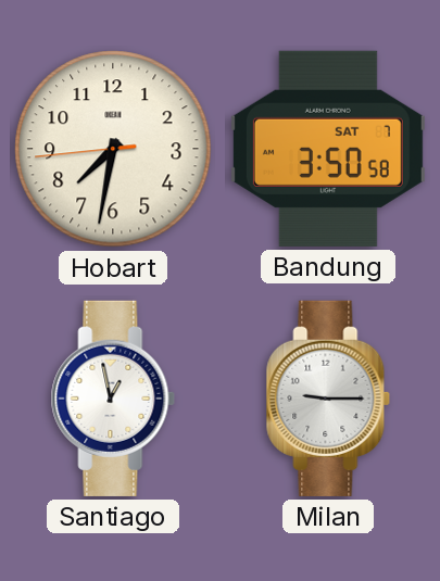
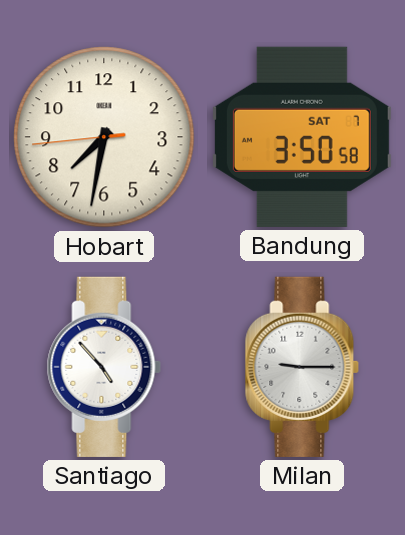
Santiago: 12:58 -> 4:53
